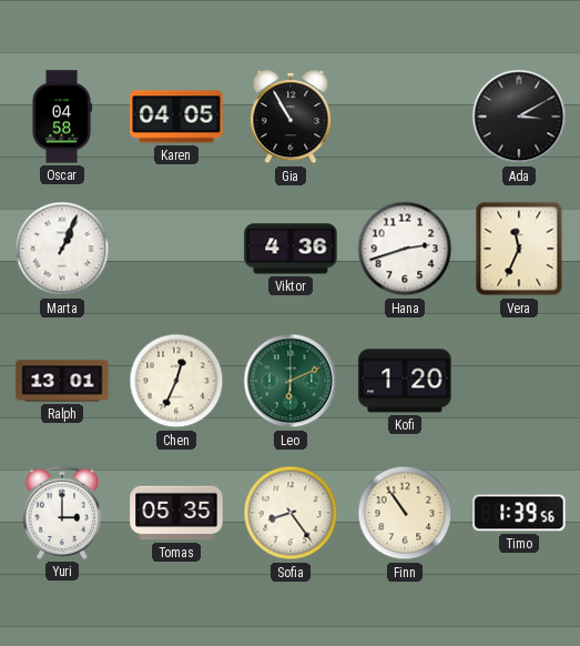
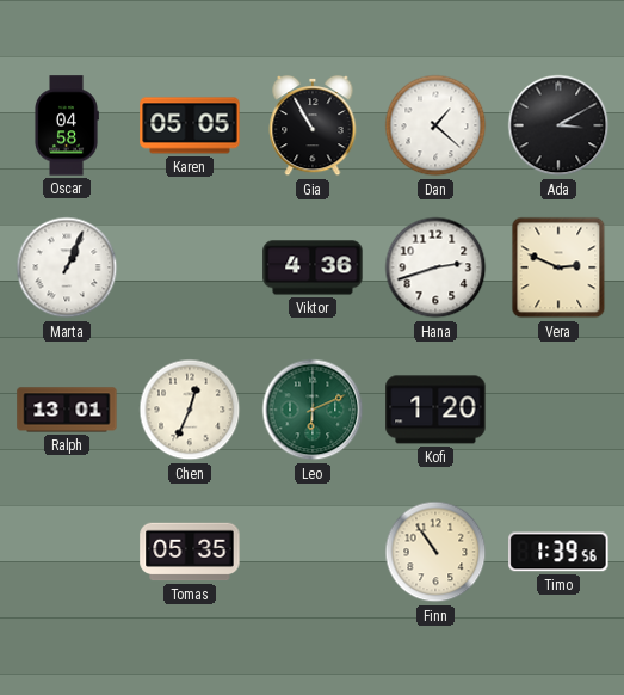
Karen: 04:05 -> 05:05
Dan: none -> 1:22
Vera: 11:34 -> 2:49
Yuri: 3:00 -> none
Sofia: 8:24 -> none
